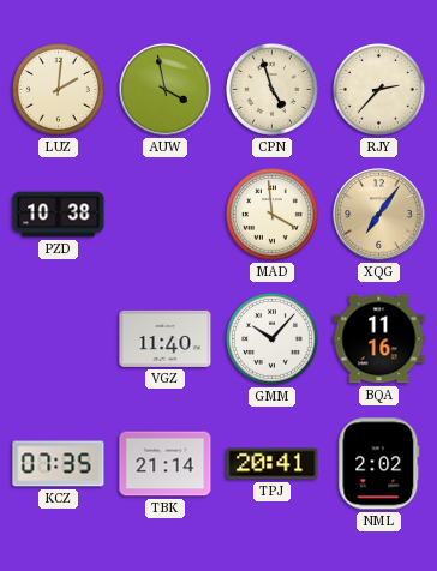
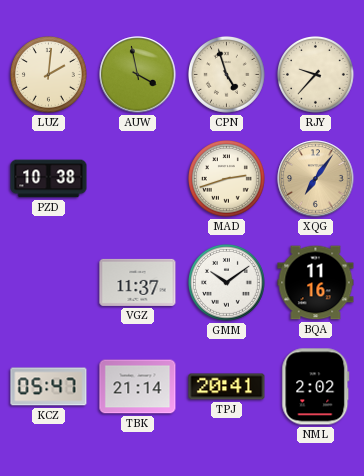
RJY: 2:37 -> 9:37
MAD: 3:59 -> 2:42
VGZ: 11:40 -> 11:37
GMM: 10:07 -> 10:09
KCZ: 07:35 -> 05:47
